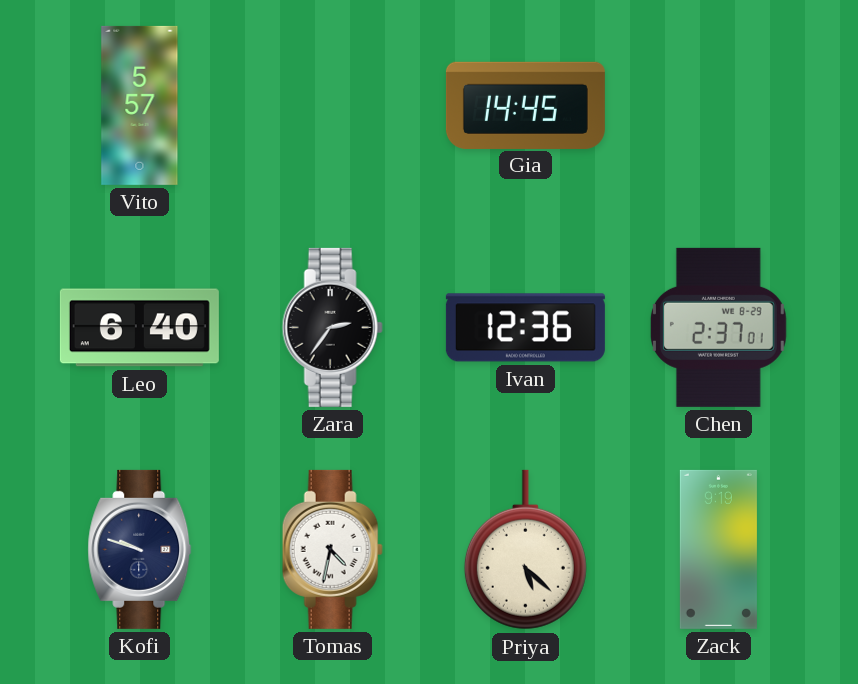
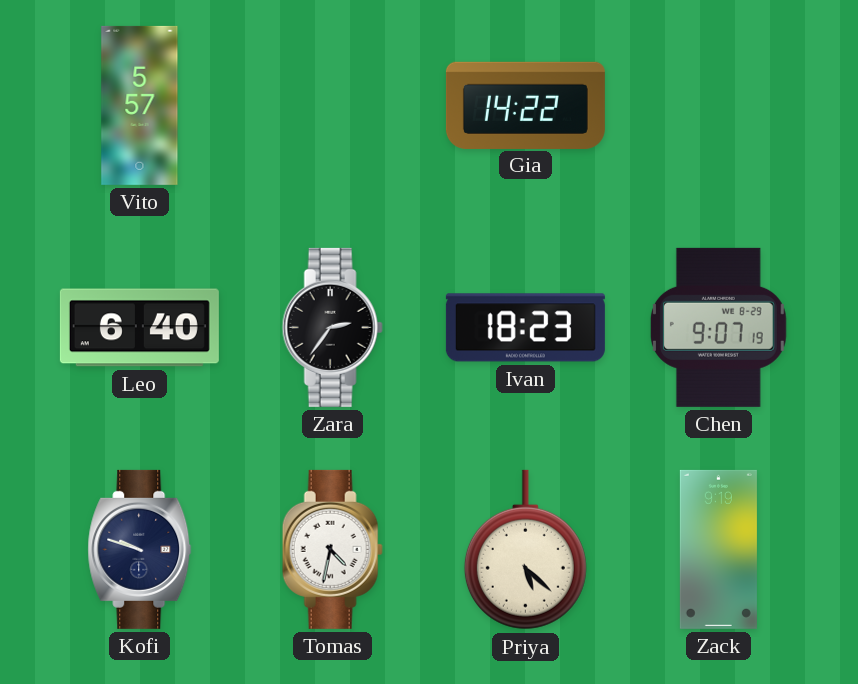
Gia: 14:45 -> 14:22
Ivan: 12:36 -> 18:23
Chen: 2:37 -> 9:07
